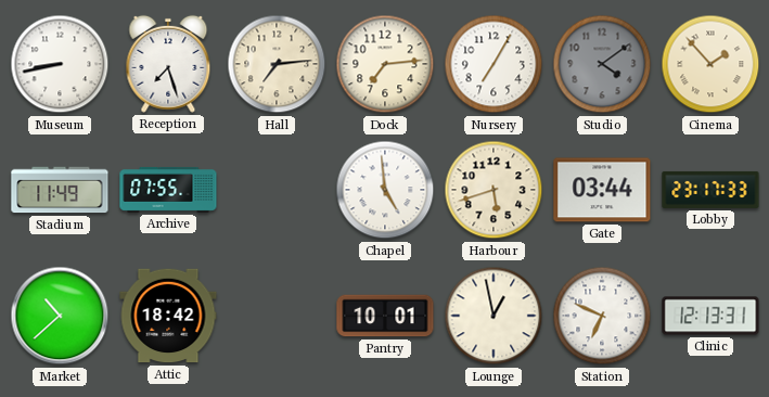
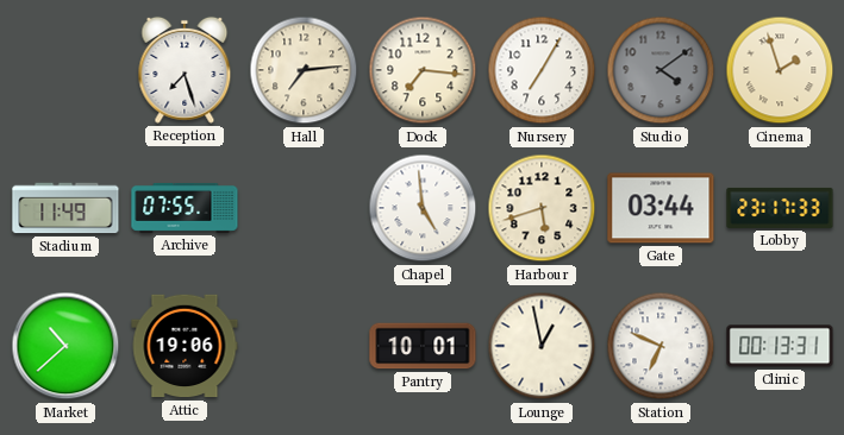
Museum: 8:43 -> none
Dock: 7:14 -> 7:16
Cinema: 1:53 -> 1:57
Attic: 18:42 -> 19:06
Clinic: 12:13 -> 00:13
